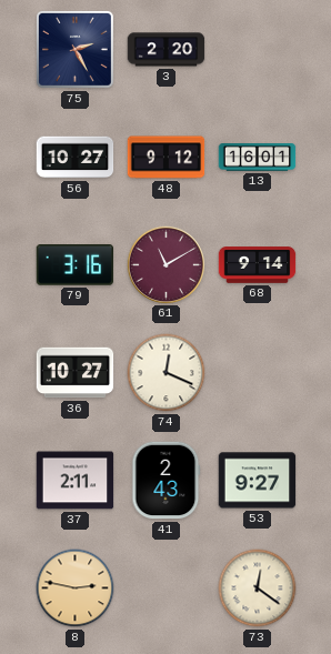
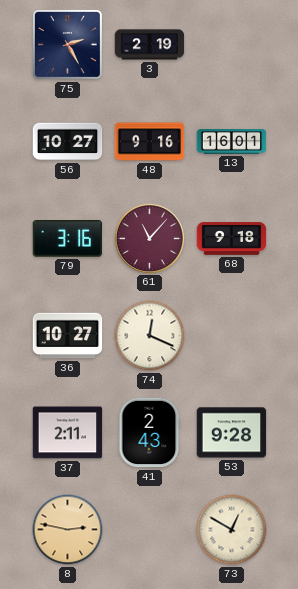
3: 2:20 -> 2:19
48: 9:12 -> 9:16
61: 11:10 -> 11:07
68: 9:14 -> 9:18
53: 9:27 -> 9:28
73: 12:21 -> 12:50
